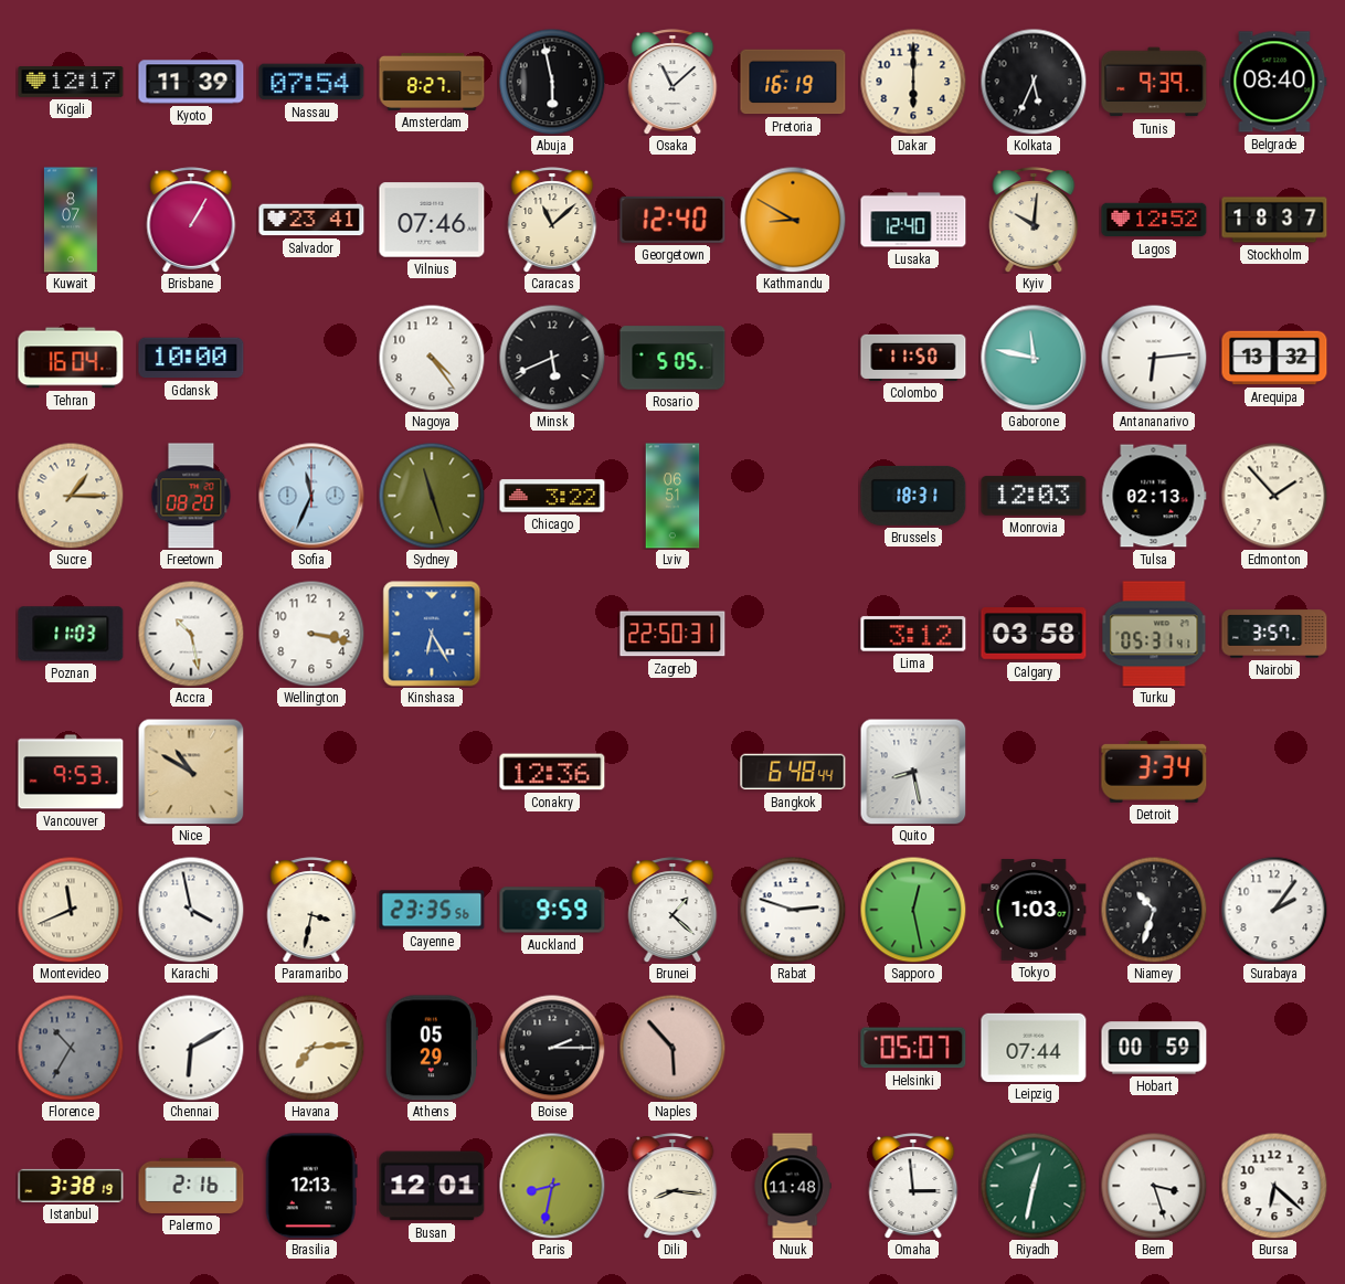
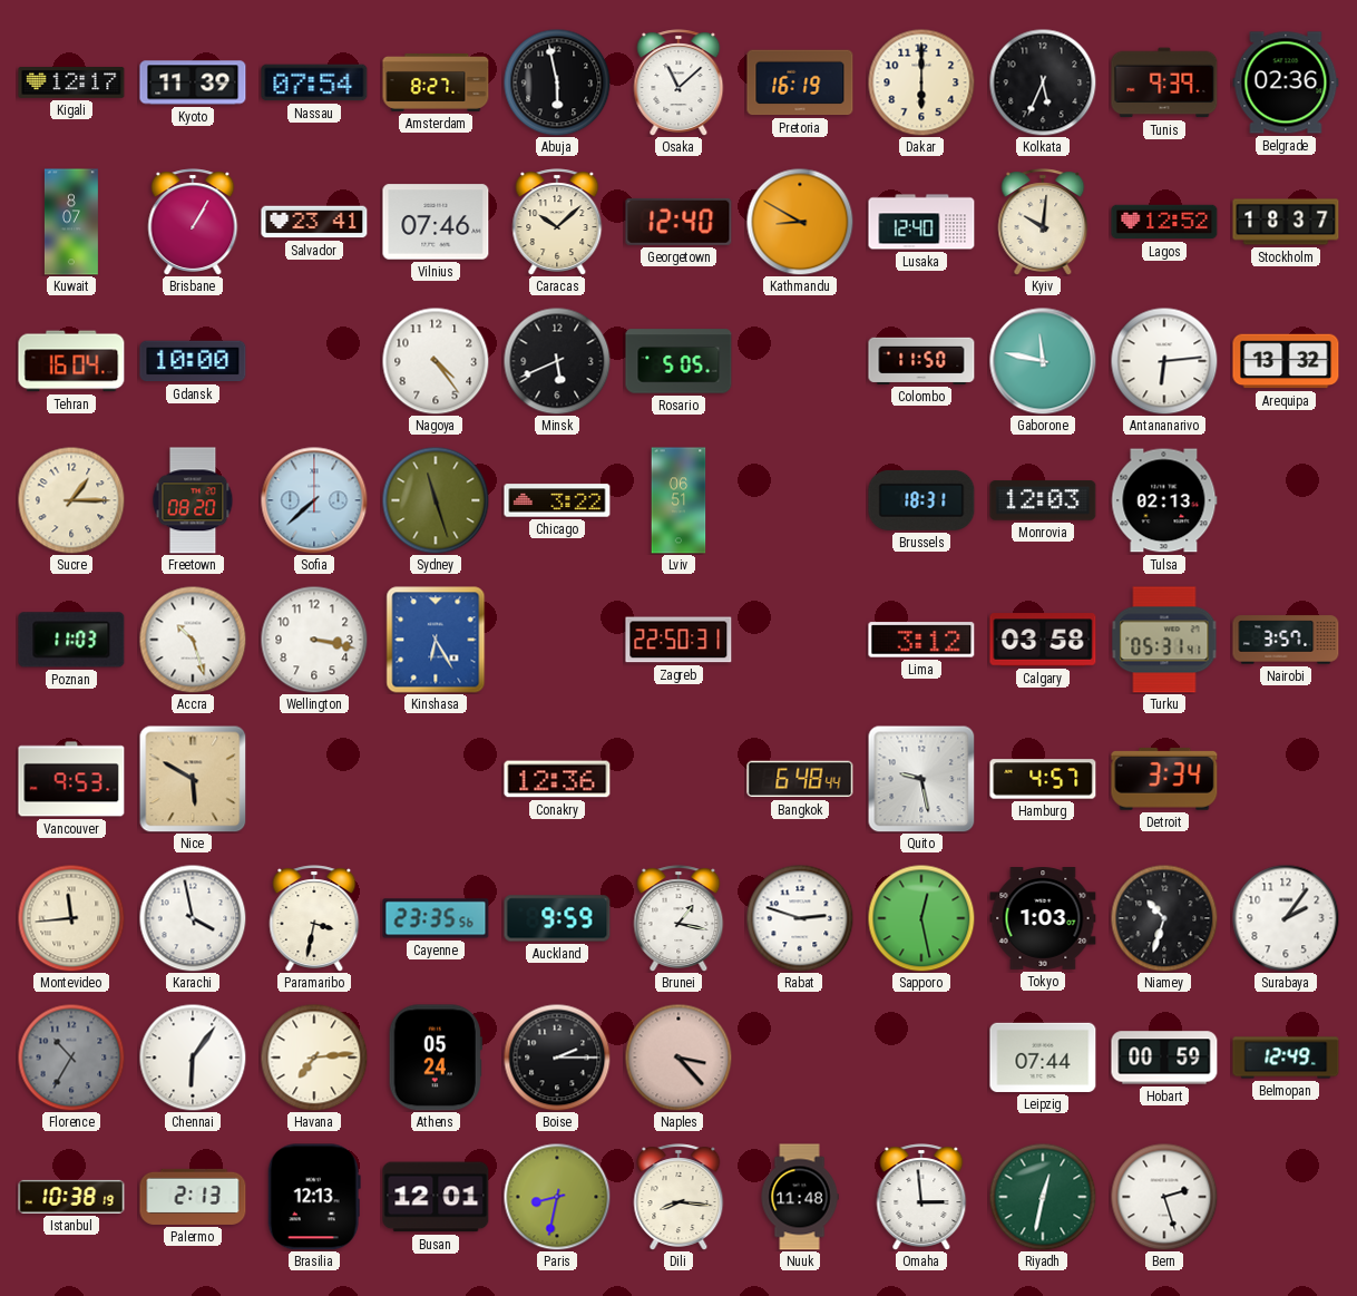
Belgrade: 08:40 -> 02:36
Caracas: 11:08 -> 10:08
Sofia: 11:34 -> 7:38
Edmonton: 1:53 -> none
Accra: 10:28 -> 10:27
Nice: 10:50 -> 5:50
Quito: 8:28 -> 9:28
Hamburg: none -> 4:57
Montevideo: 11:41 -> 11:44
Brunei: 1:22 -> 1:17
Chennai: 6:10 -> 6:06
Athens: 05:29 -> 05:24
Naples: 5:53 -> 3:23
Helsinki: 05:07 -> none
Belmopan: none -> 12:49
Istanbul: 3:38 -> 10:38
Palermo: 2:16 -> 2:13
Bern: 3:27 -> 2:27
Bursa: 6:22 -> none
